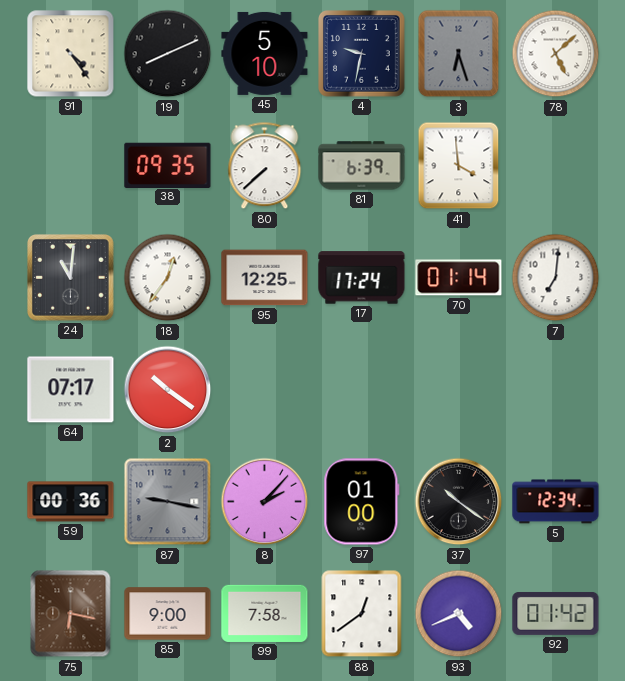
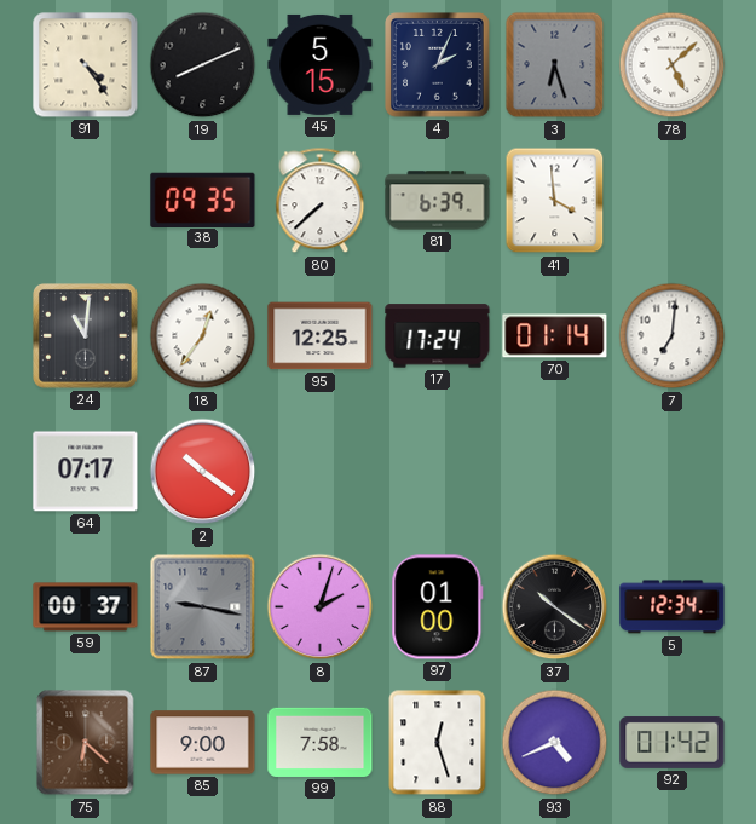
45: 5:10 -> 5:15
4: 9:32 -> 2:04
59: 00:36 -> 00:37
8: 2:07 -> 2:03
75: 6:17 -> 6:22
88: 12:39 -> 12:27
